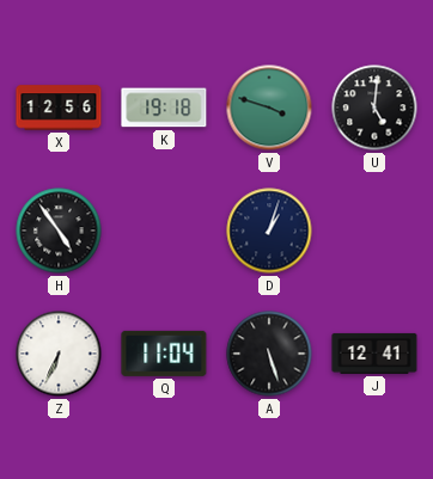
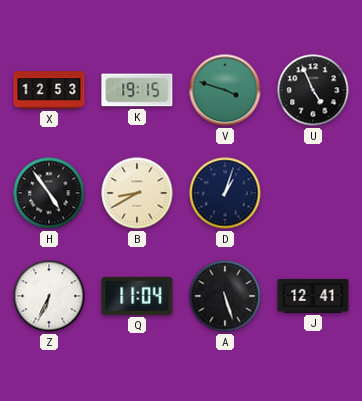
X: 12:56 -> 12:53
K: 19:18 -> 19:15
U: 5:01 -> 4:56
B: none -> 8:40
